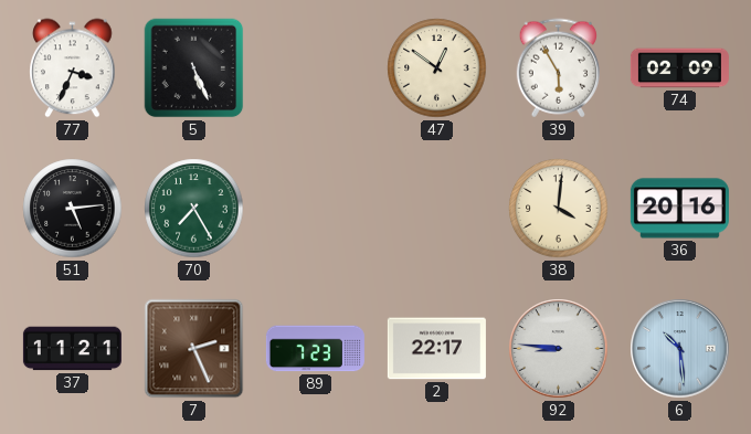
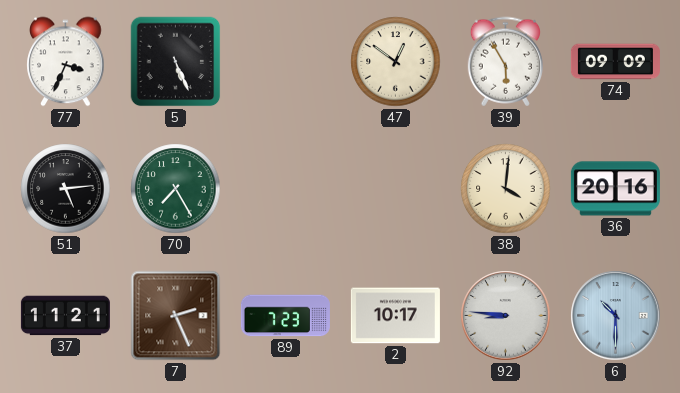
74: 02:09 -> 09:09
2: 22:17 -> 10:17
6: 10:29 -> 10:30
